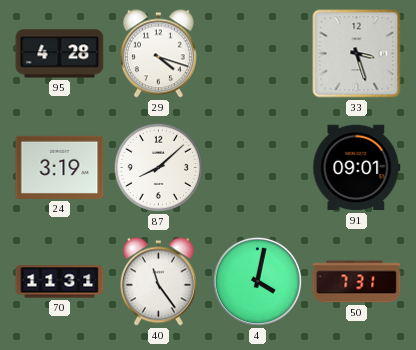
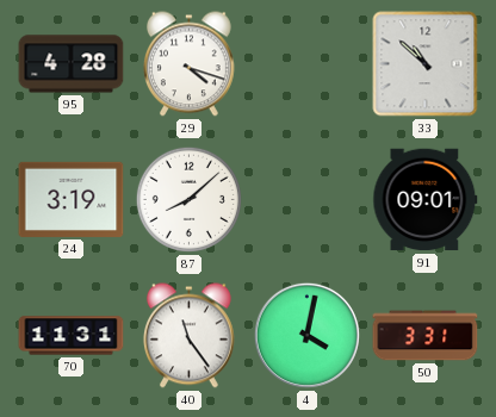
33: 3:27 -> 10:52
50: 7:31 -> 3:31
